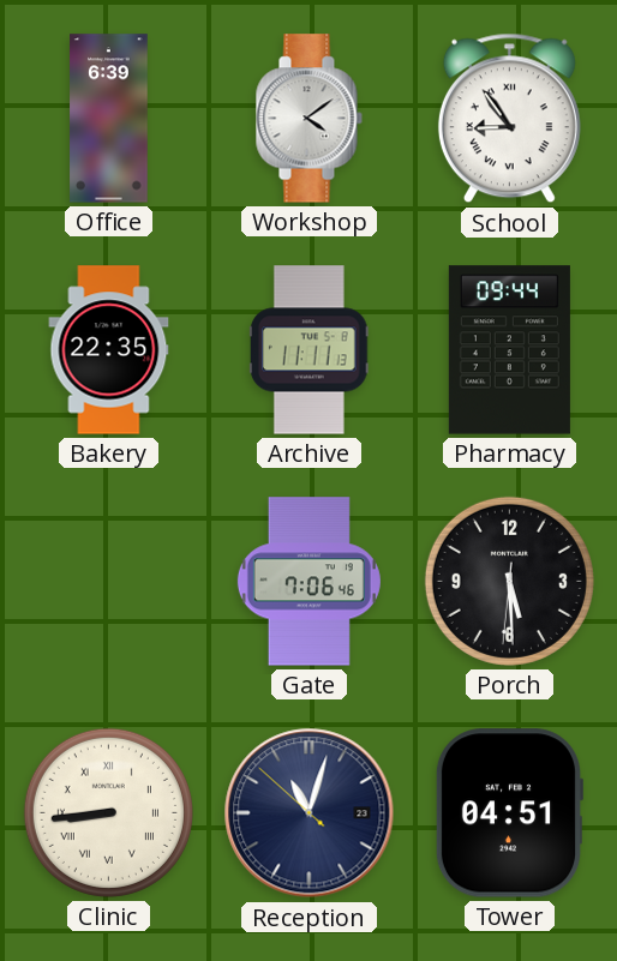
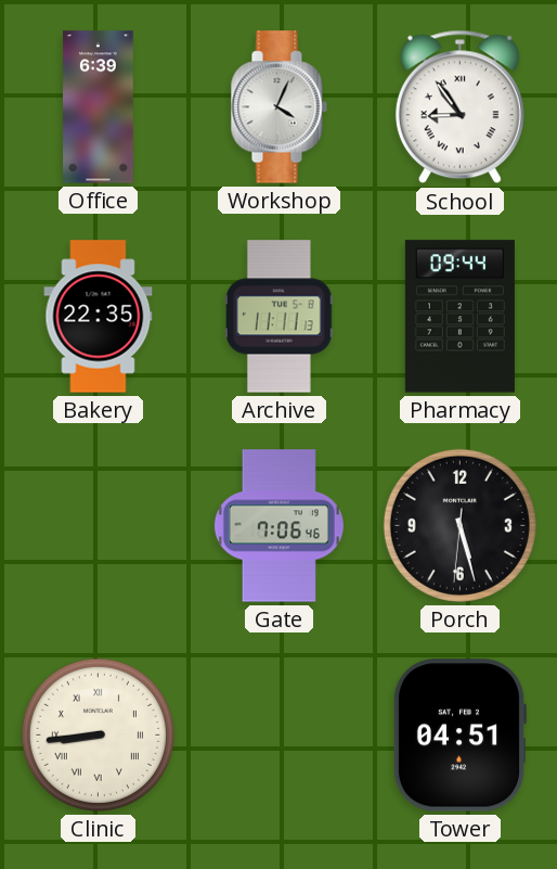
Workshop: 4:09 -> 4:04
Porch: 5:29 -> 5:27
Reception: 11:02 -> none
